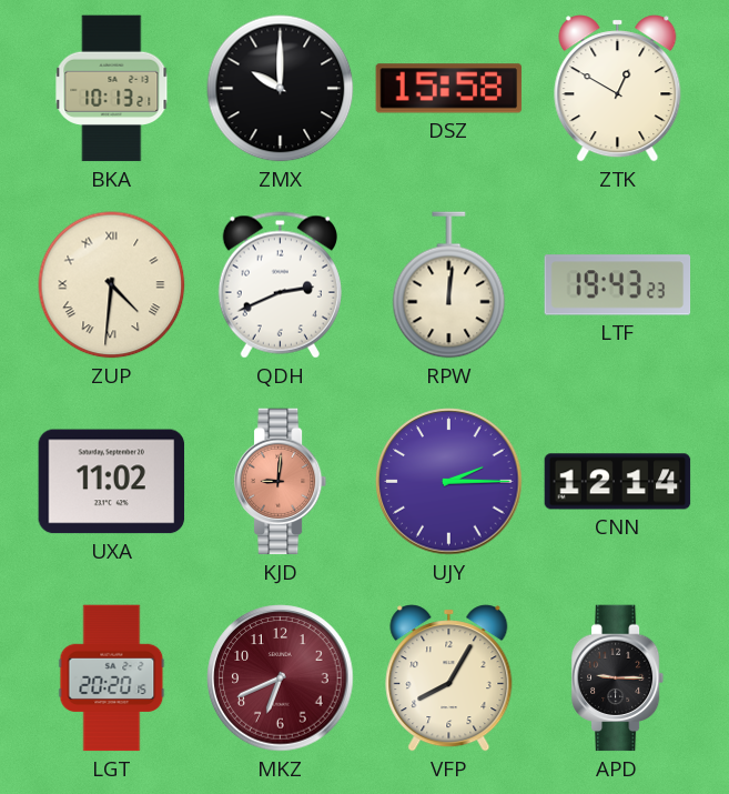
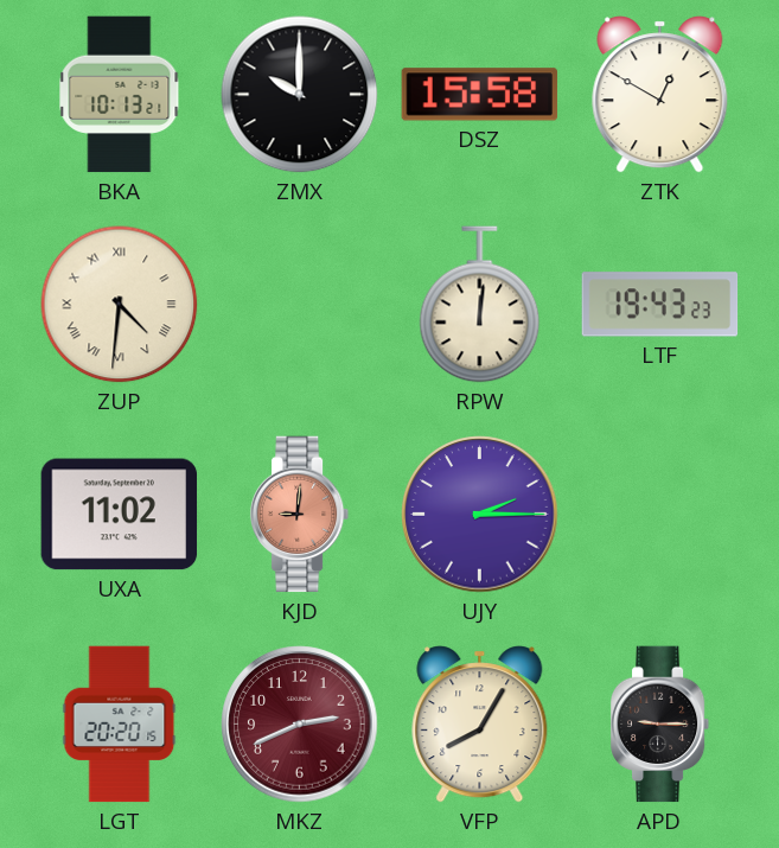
QDH: 2:41 -> none
CNN: 12:14 -> none
MKZ: 6:41 -> 2:41
